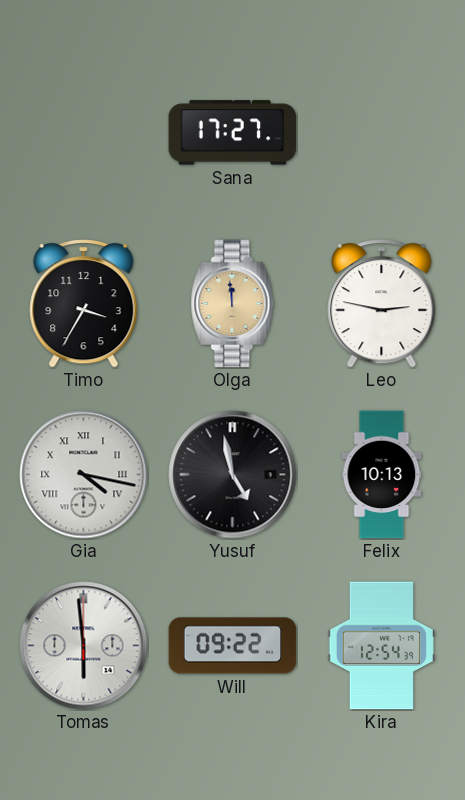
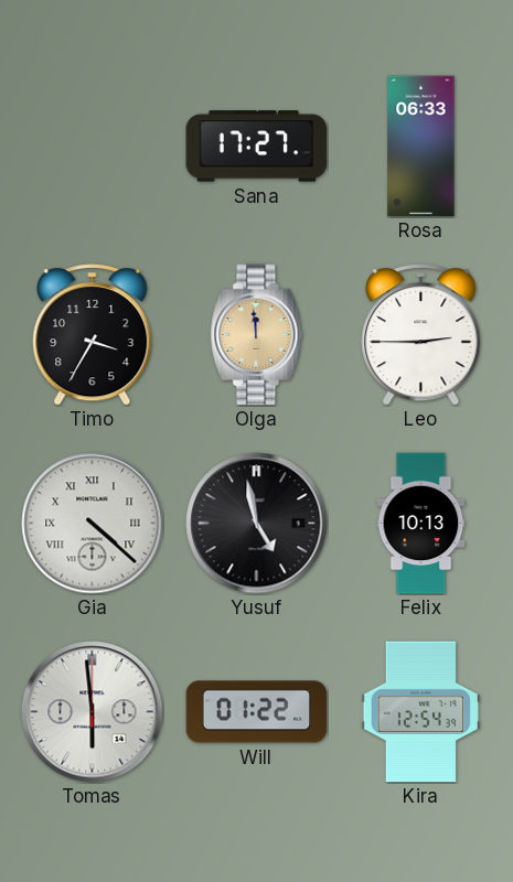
Rosa: none -> 06:33
Leo: 2:47 -> 2:45
Gia: 4:17 -> 4:22
Will: 09:22 -> 01:22
